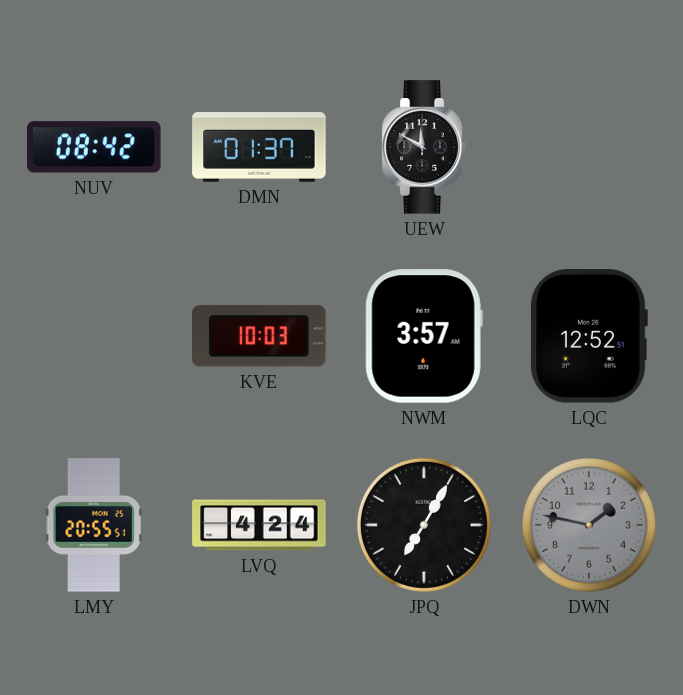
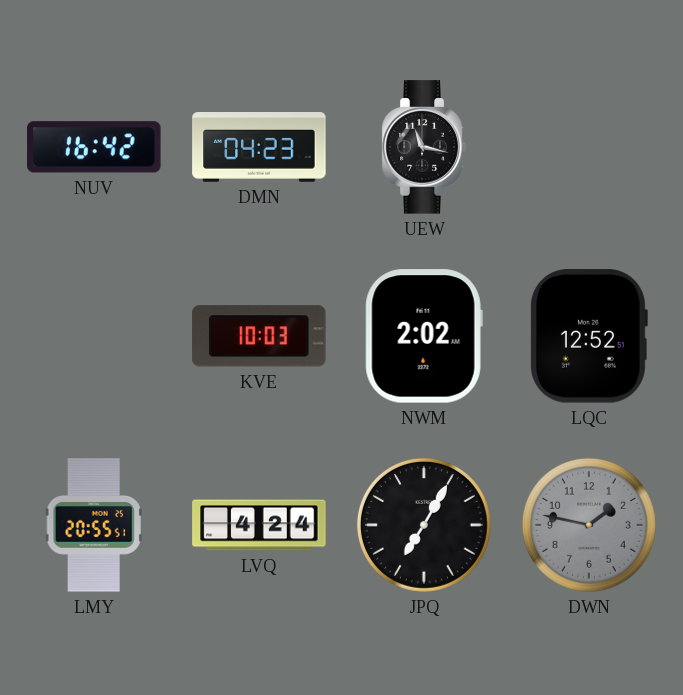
NUV: 08:42 -> 16:42
DMN: 01:37 -> 04:23
UEW: 11:50 -> 11:17
NWM: 3:57 -> 2:02
